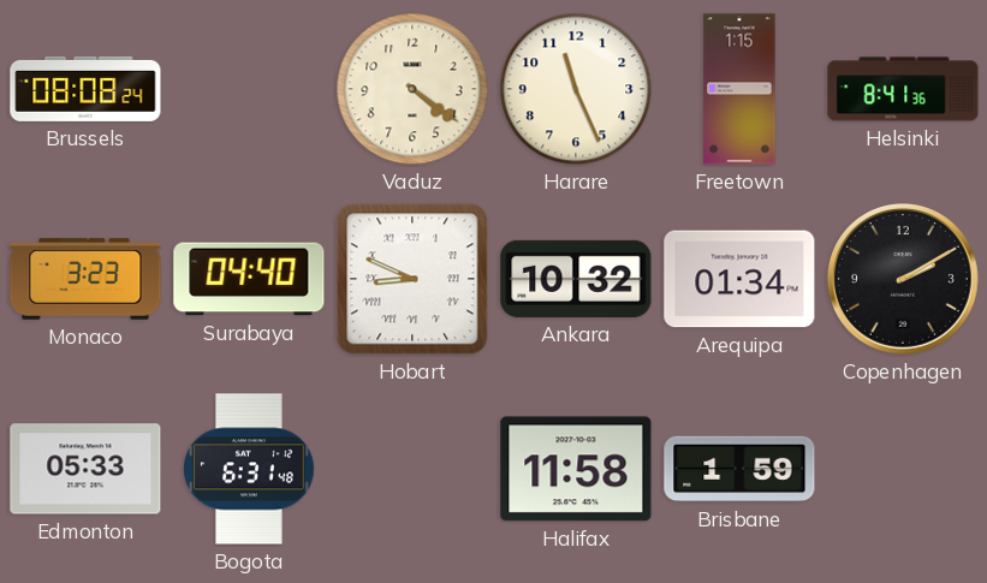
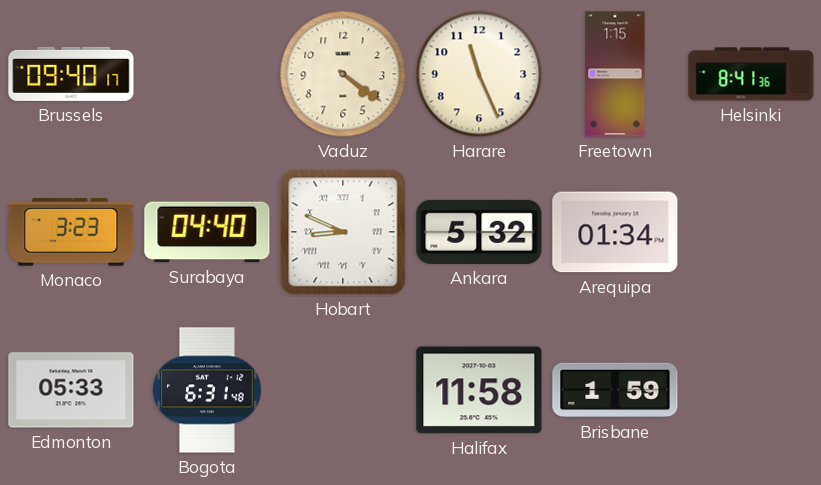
Brussels: 08:08 -> 09:40
Ankara: 10:32 -> 5:32
Copenhagen: 2:10 -> none
